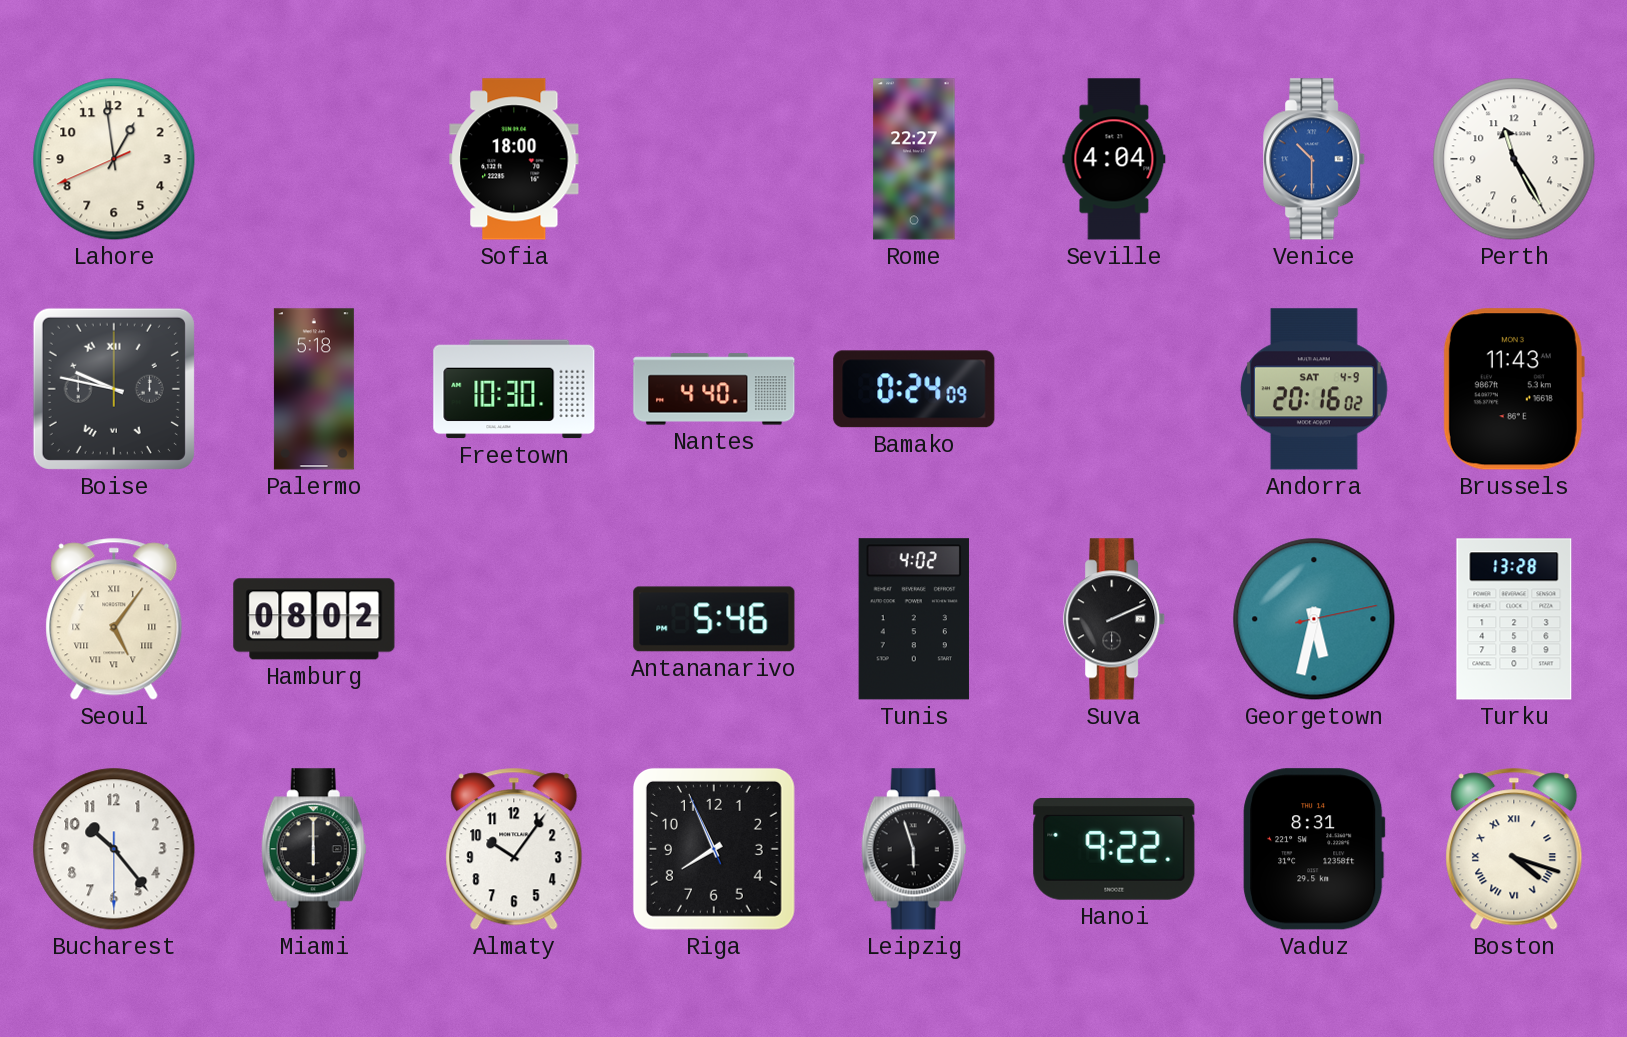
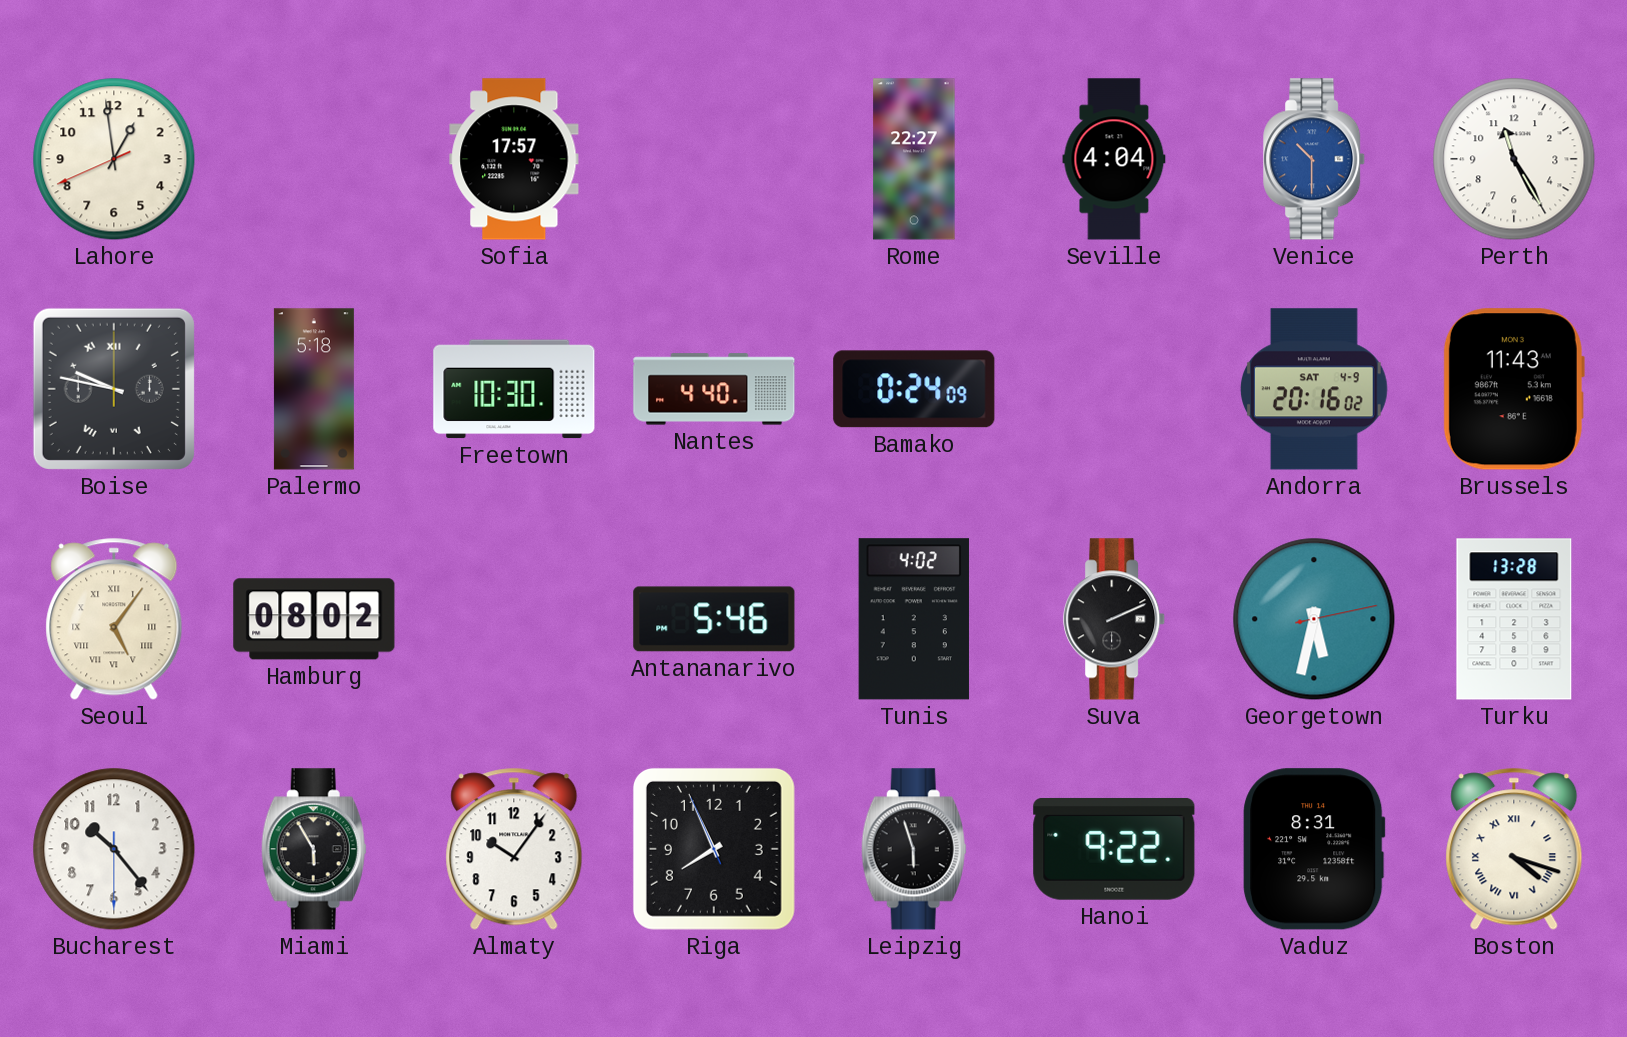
Sofia: 18:00 -> 17:57
Miami: 6:00 -> 5:55
